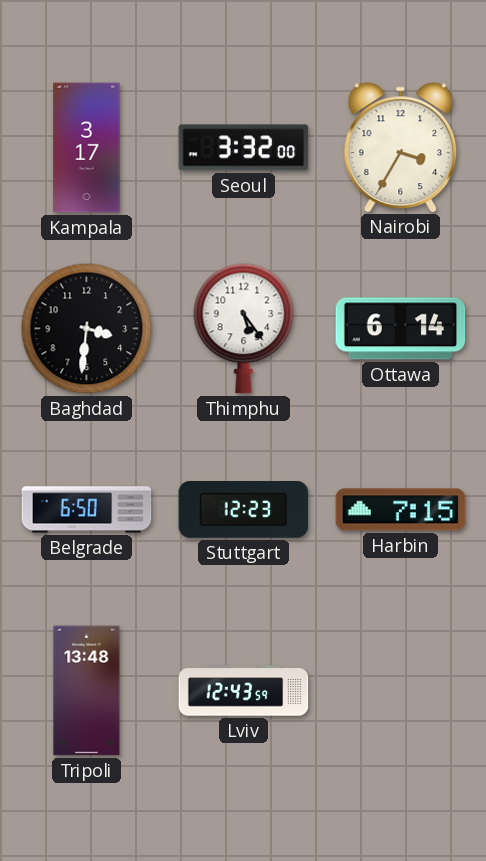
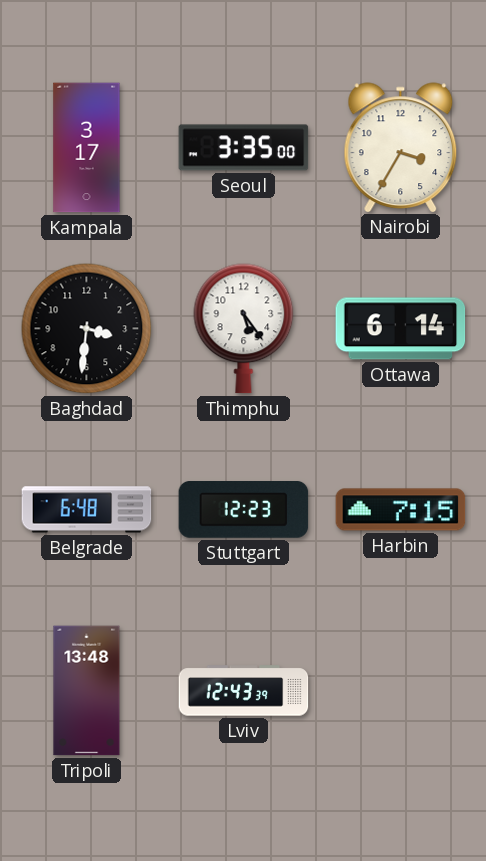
Seoul: 3:32 -> 3:35
Belgrade: 6:50 -> 6:48
Lviv: 12:43:59 -> 12:43:39
